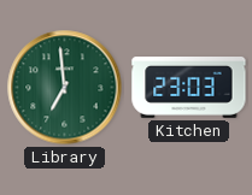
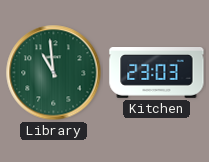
Library: 6:59 -> 10:59
